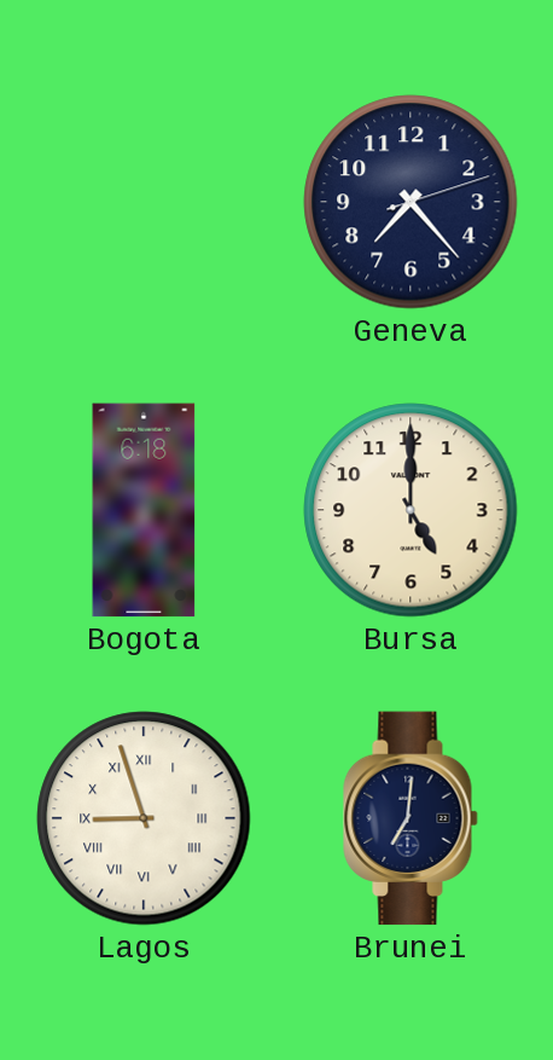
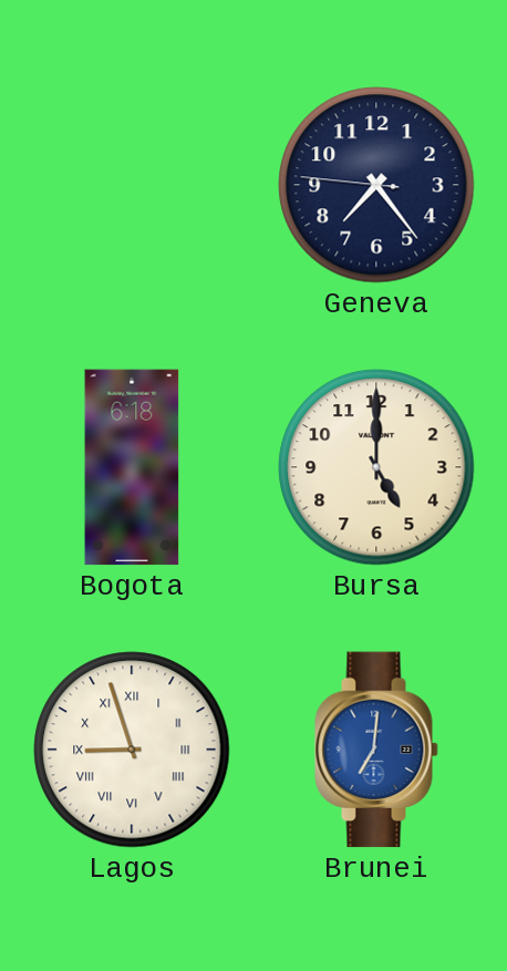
Geneva: 7:23:12 -> 7:23:46
Brunei dial: navy -> blue
